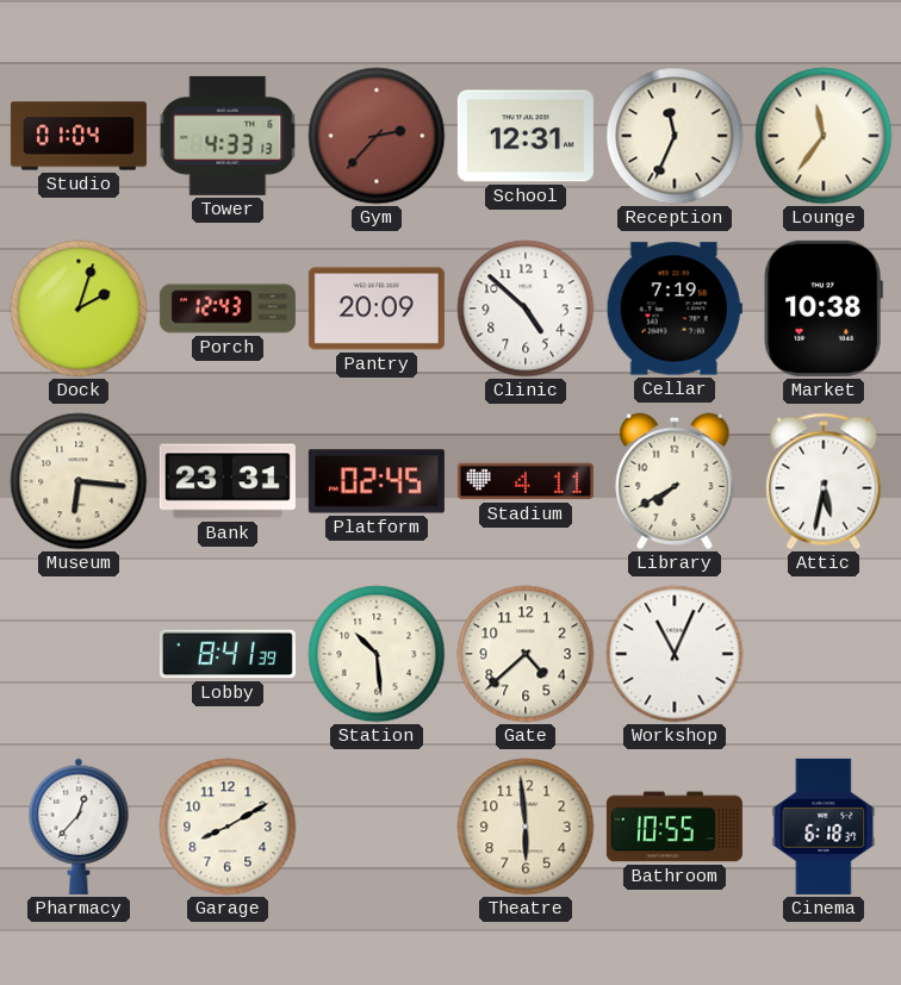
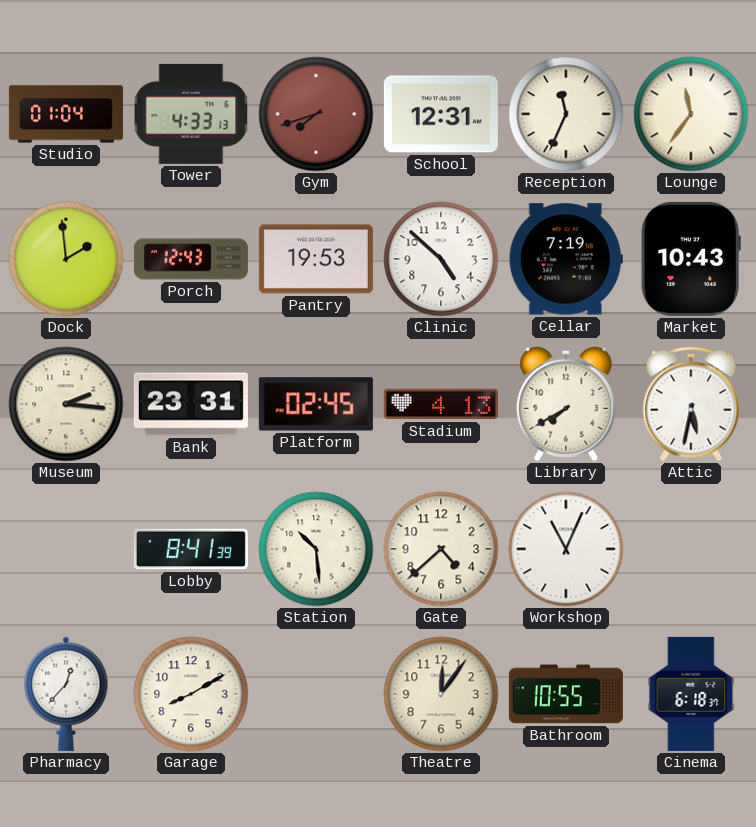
Gym: 2:37 -> 7:42
Dock: 2:03 -> 1:59
Pantry: 20:09 -> 19:53
Market: 10:38 -> 10:43
Museum: 6:16 -> 2:16
Stadium: 4:11 -> 4:13
Theatre: 5:59 -> 12:06
